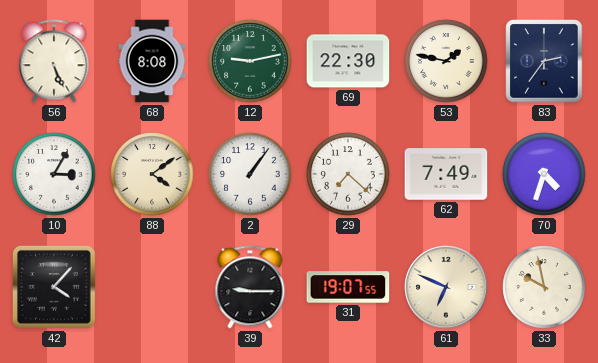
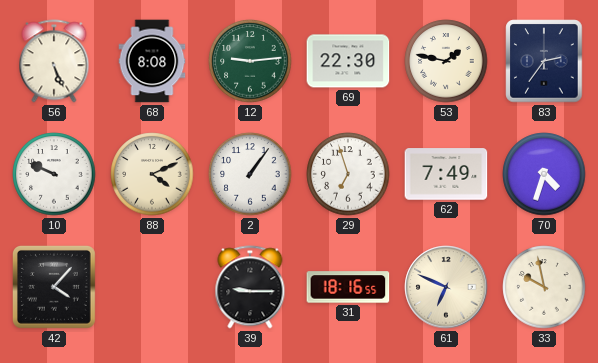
12: 9:13 -> 9:14
10: 3:05 -> 9:49
88: 4:09 -> 4:11
29: 7:22 -> 6:57
31: 19:07 -> 18:16
